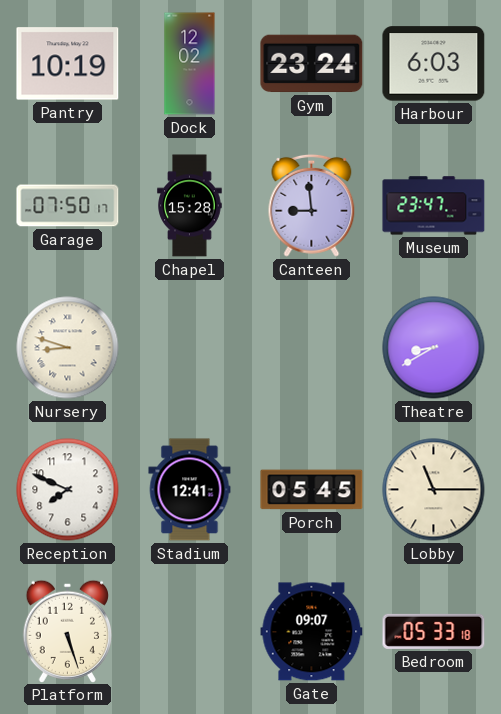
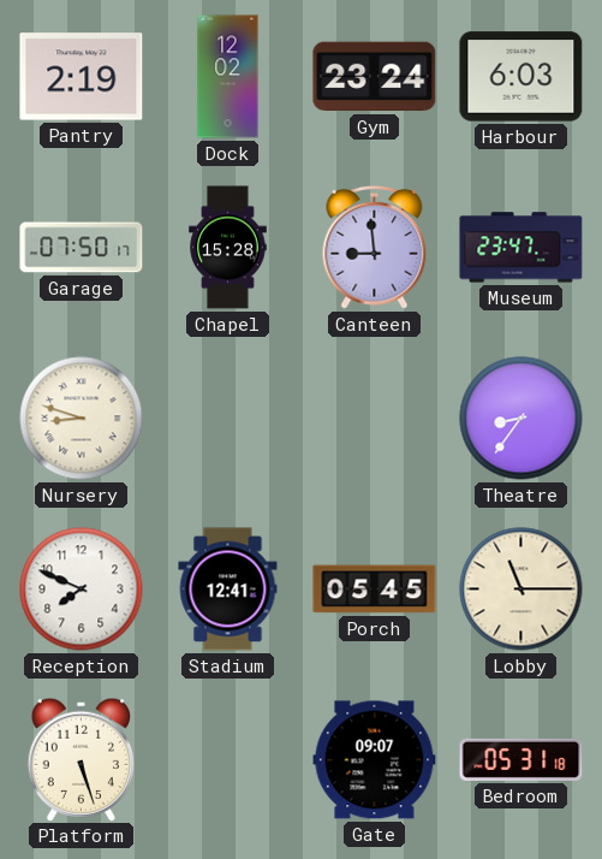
Pantry: 10:19 -> 2:19
Theatre: 8:40 -> 8:36
Bedroom: 05:33 -> 05:31
